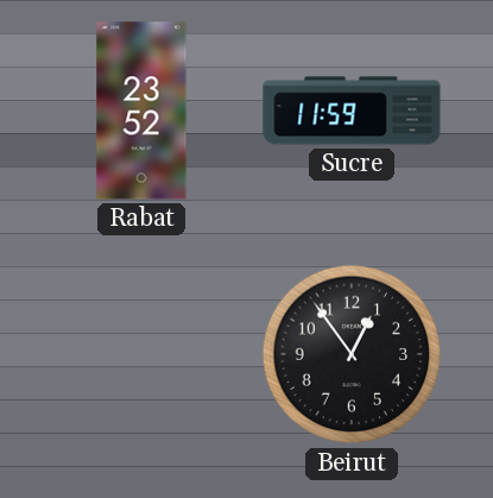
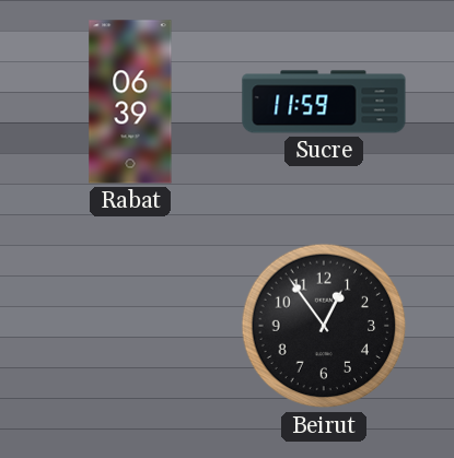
Rabat: 23:52 -> 06:39
